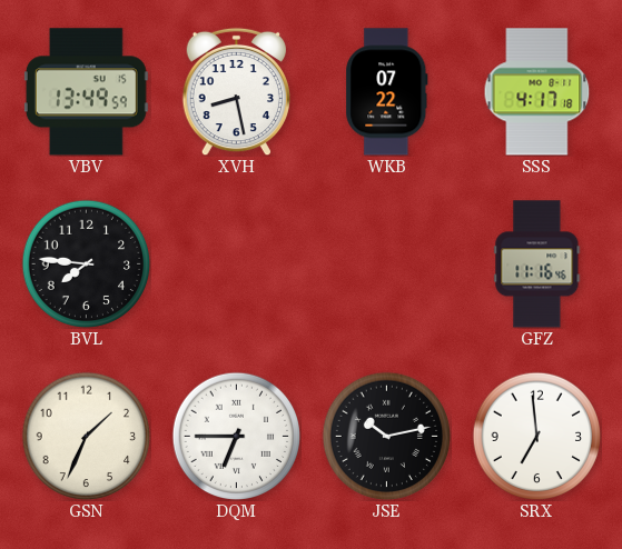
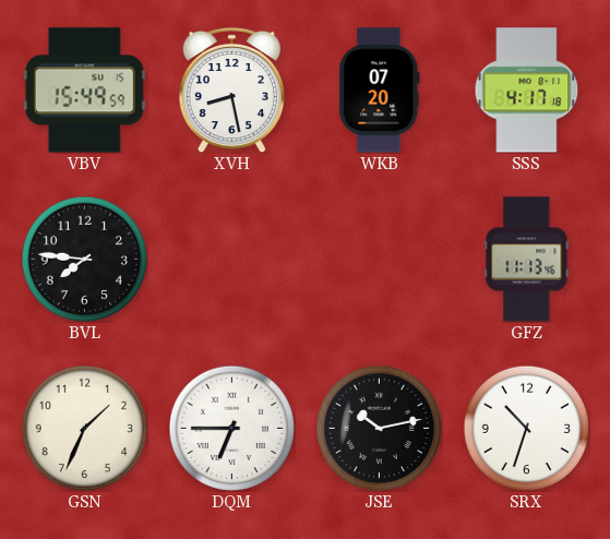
VBV: 13:49 -> 15:49
WKB: 07:22 -> 07:20
GFZ: 11:16 -> 11:13
SRX: 6:59 -> 10:33
